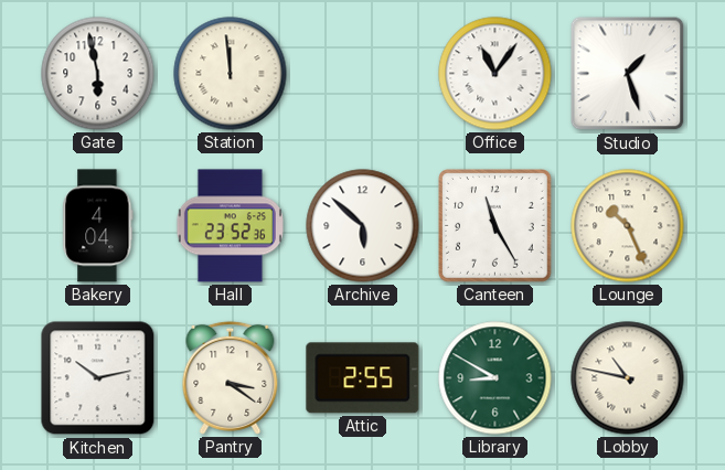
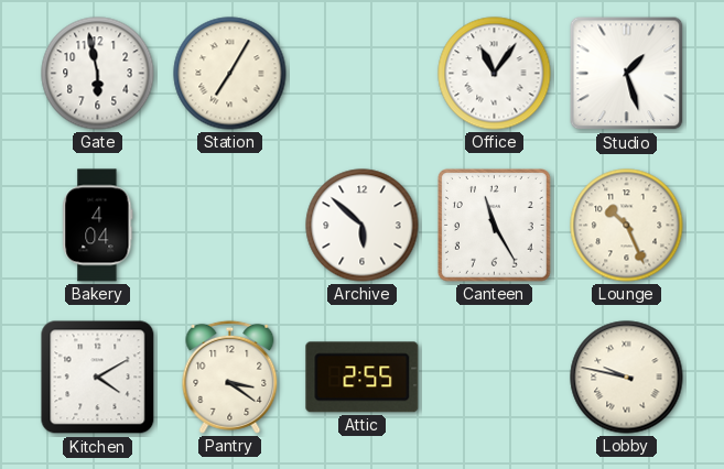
Station: 11:59 -> 7:05
Hall: 23:52 -> none
Kitchen: 10:13 -> 4:10
Library: 8:50 -> none
Lobby: 10:47 -> 9:47
